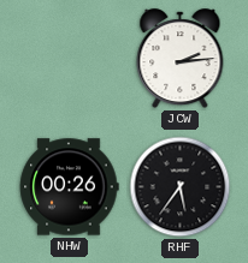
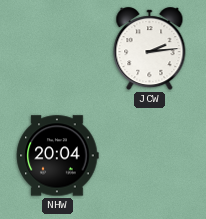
NHW: 00:26 -> 20:04
RHF: 5:36 -> none
